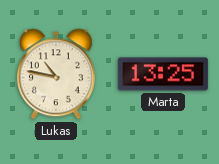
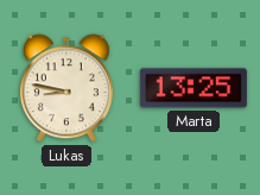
Lukas: 10:47 -> 8:47
